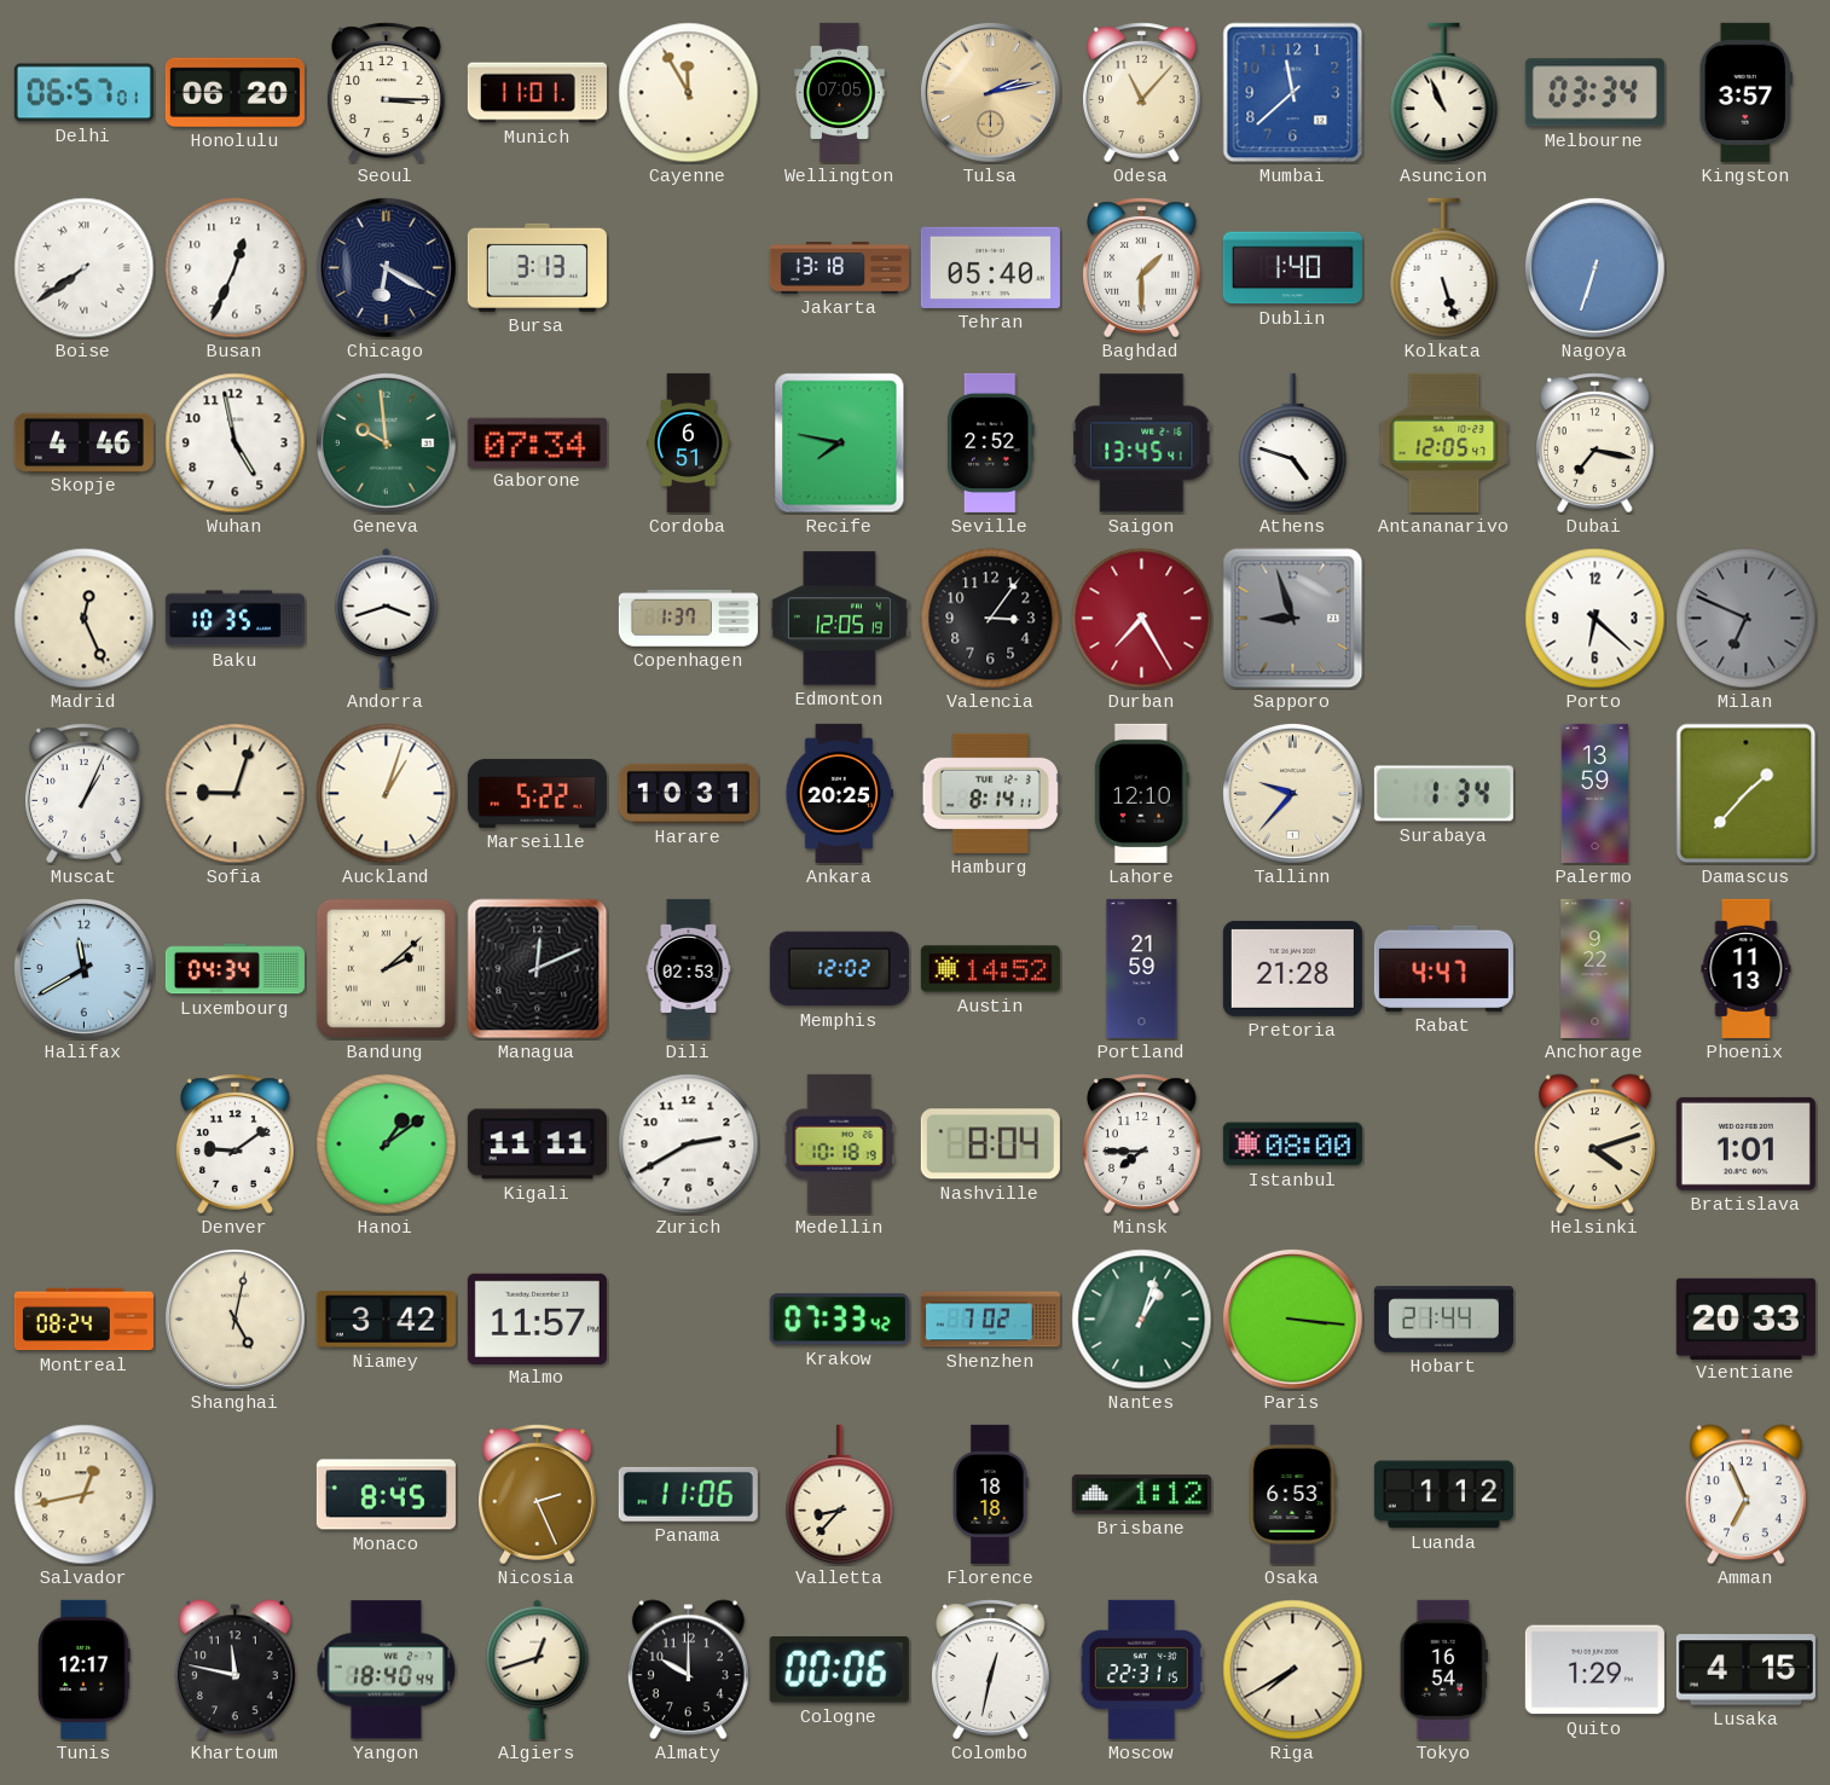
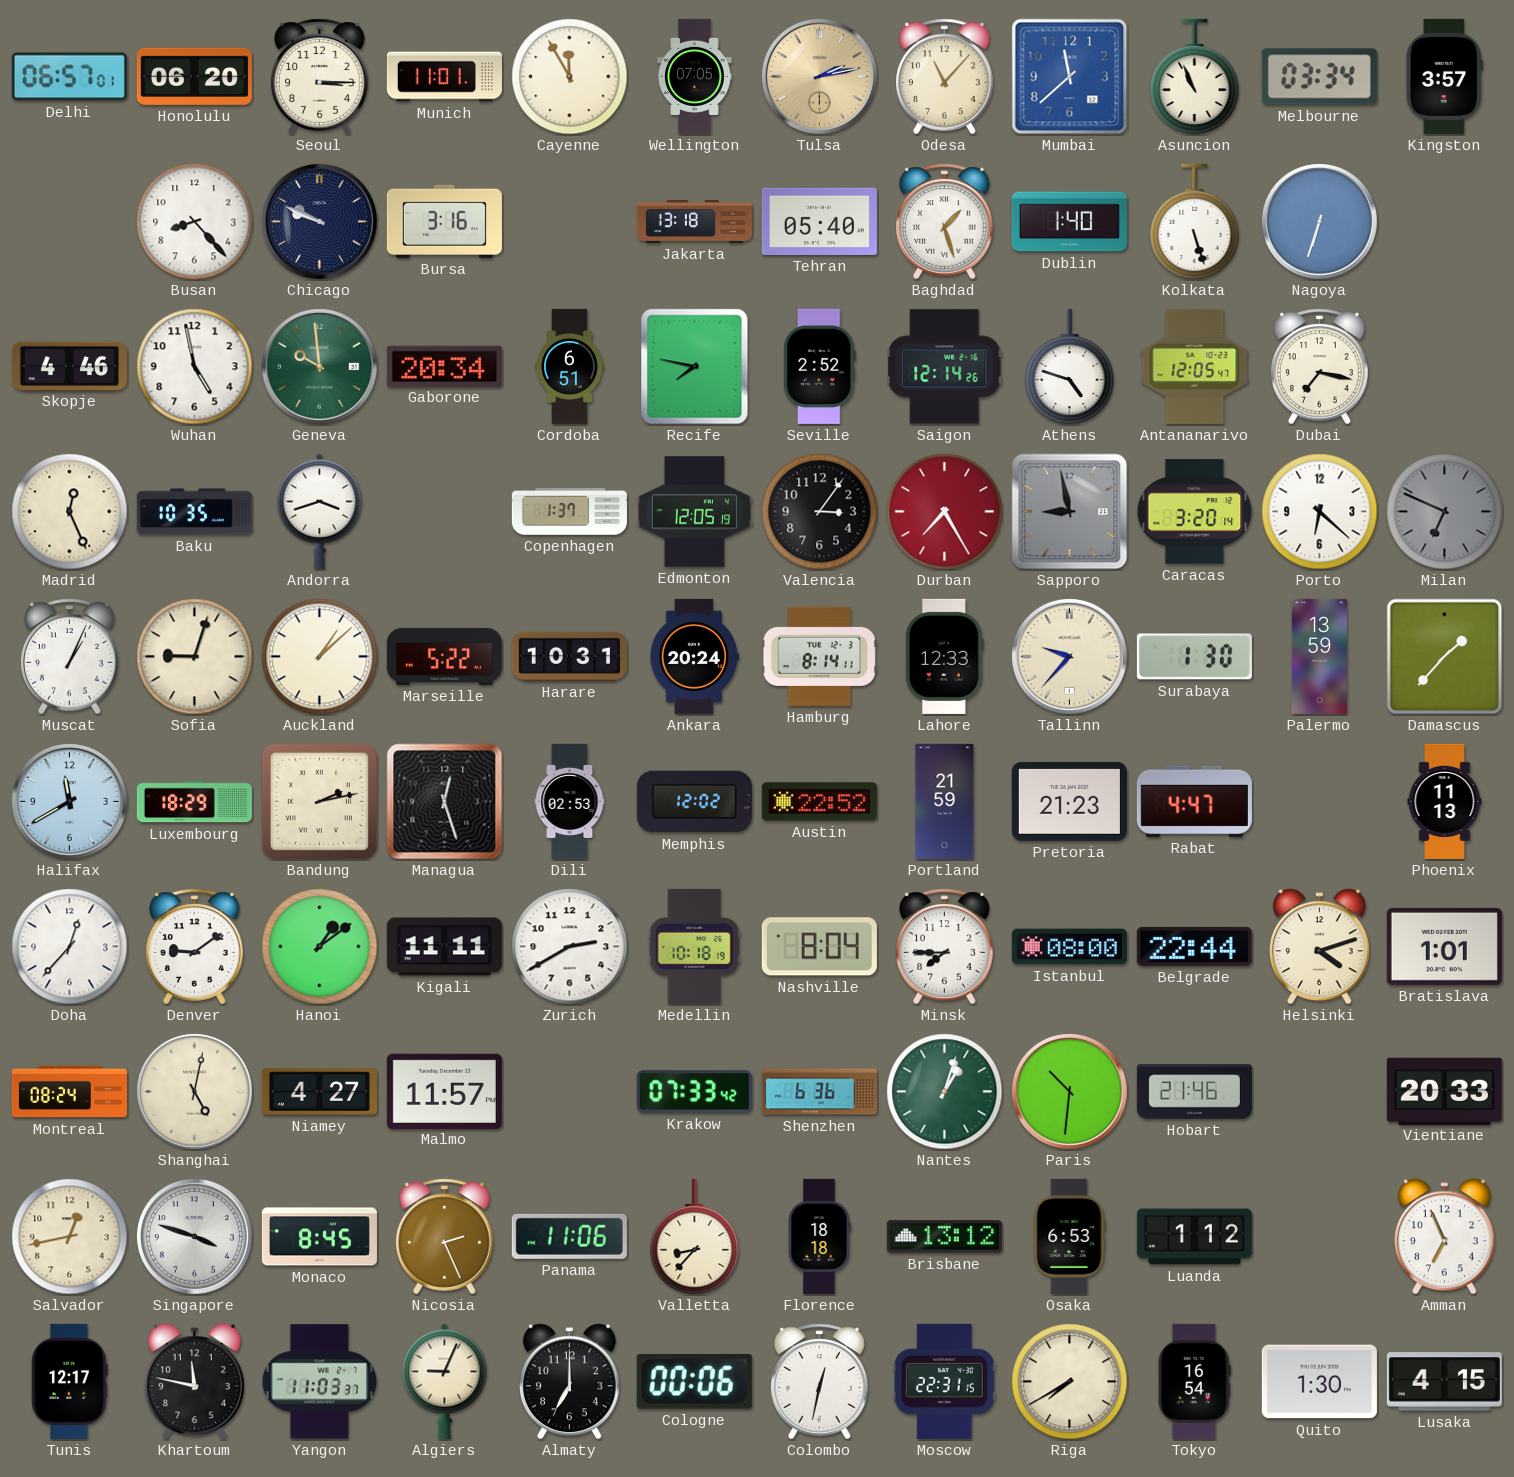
Boise: 7:39 -> none
Busan: 12:34 -> 8:23
Chicago: 6:20 -> 9:49
Bursa: 3:13 -> 3:16
Baghdad: 1:30 -> 1:27
Gaborone: 07:34 -> 20:34
Saigon: 13:45 -> 12:14
Sapporo: 8:57 -> 8:58
Caracas: none -> 3:20
Auckland: 1:03 -> 1:08
Ankara: 20:25 -> 20:24
Lahore: 12:10 -> 12:33
Surabaya: 1:34 -> 1:30
Luxembourg: 04:34 -> 18:29
Bandung: 2:08 -> 2:13
Managua: 12:11 -> 12:27
Austin: 14:52 -> 22:52
Pretoria: 21:28 -> 21:23
Anchorage: 9:22 -> none
Doha: none -> 12:37
Belgrade: none -> 22:44
Niamey: 3:42 -> 4:27
Shenzhen: 7:02 -> 6:36
Paris: 3:16 -> 10:31
Hobart: 21:44 -> 21:46
Singapore: none -> 3:48
Brisbane: 1:12 -> 13:12
Yangon: 18:40 -> 11:03
Algiers: 12:42 -> 9:04
Almaty: 10:00 -> 7:00
Quito: 1:29 -> 1:30
